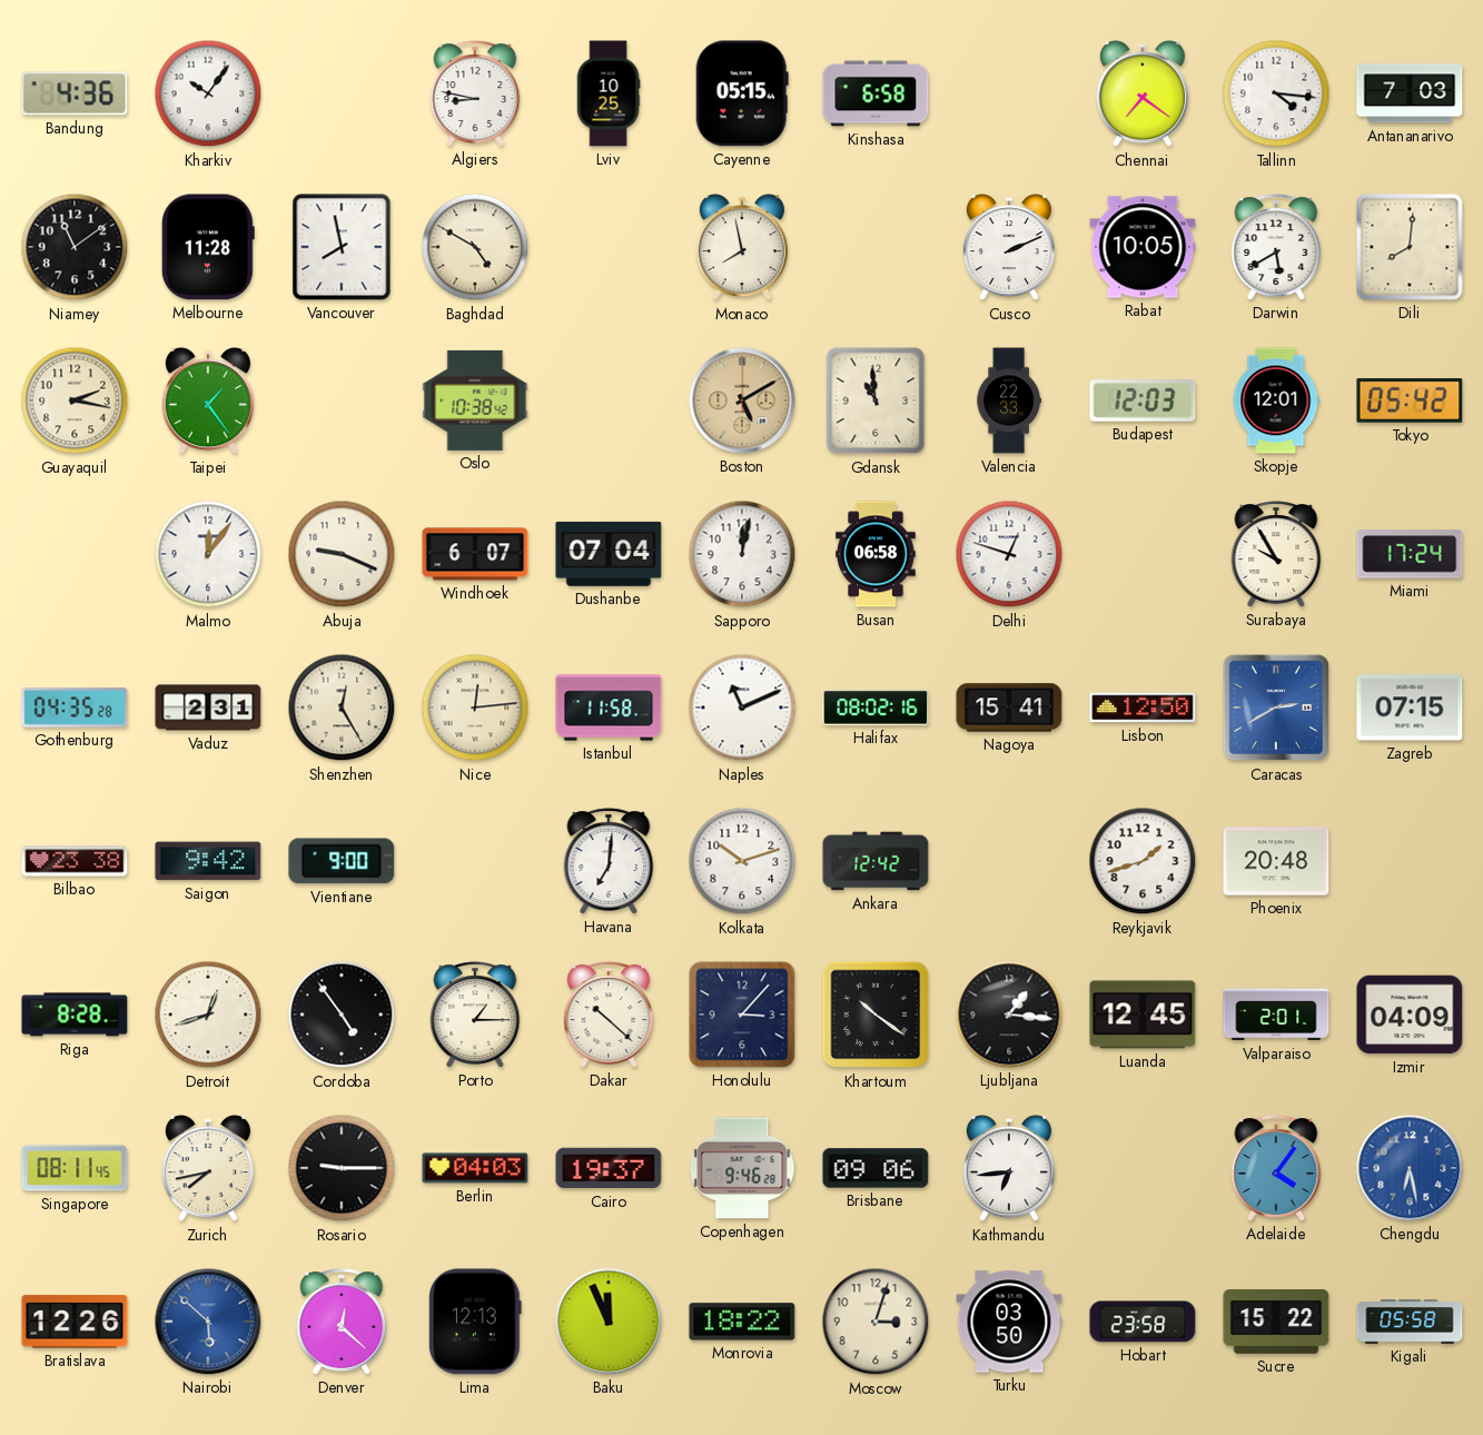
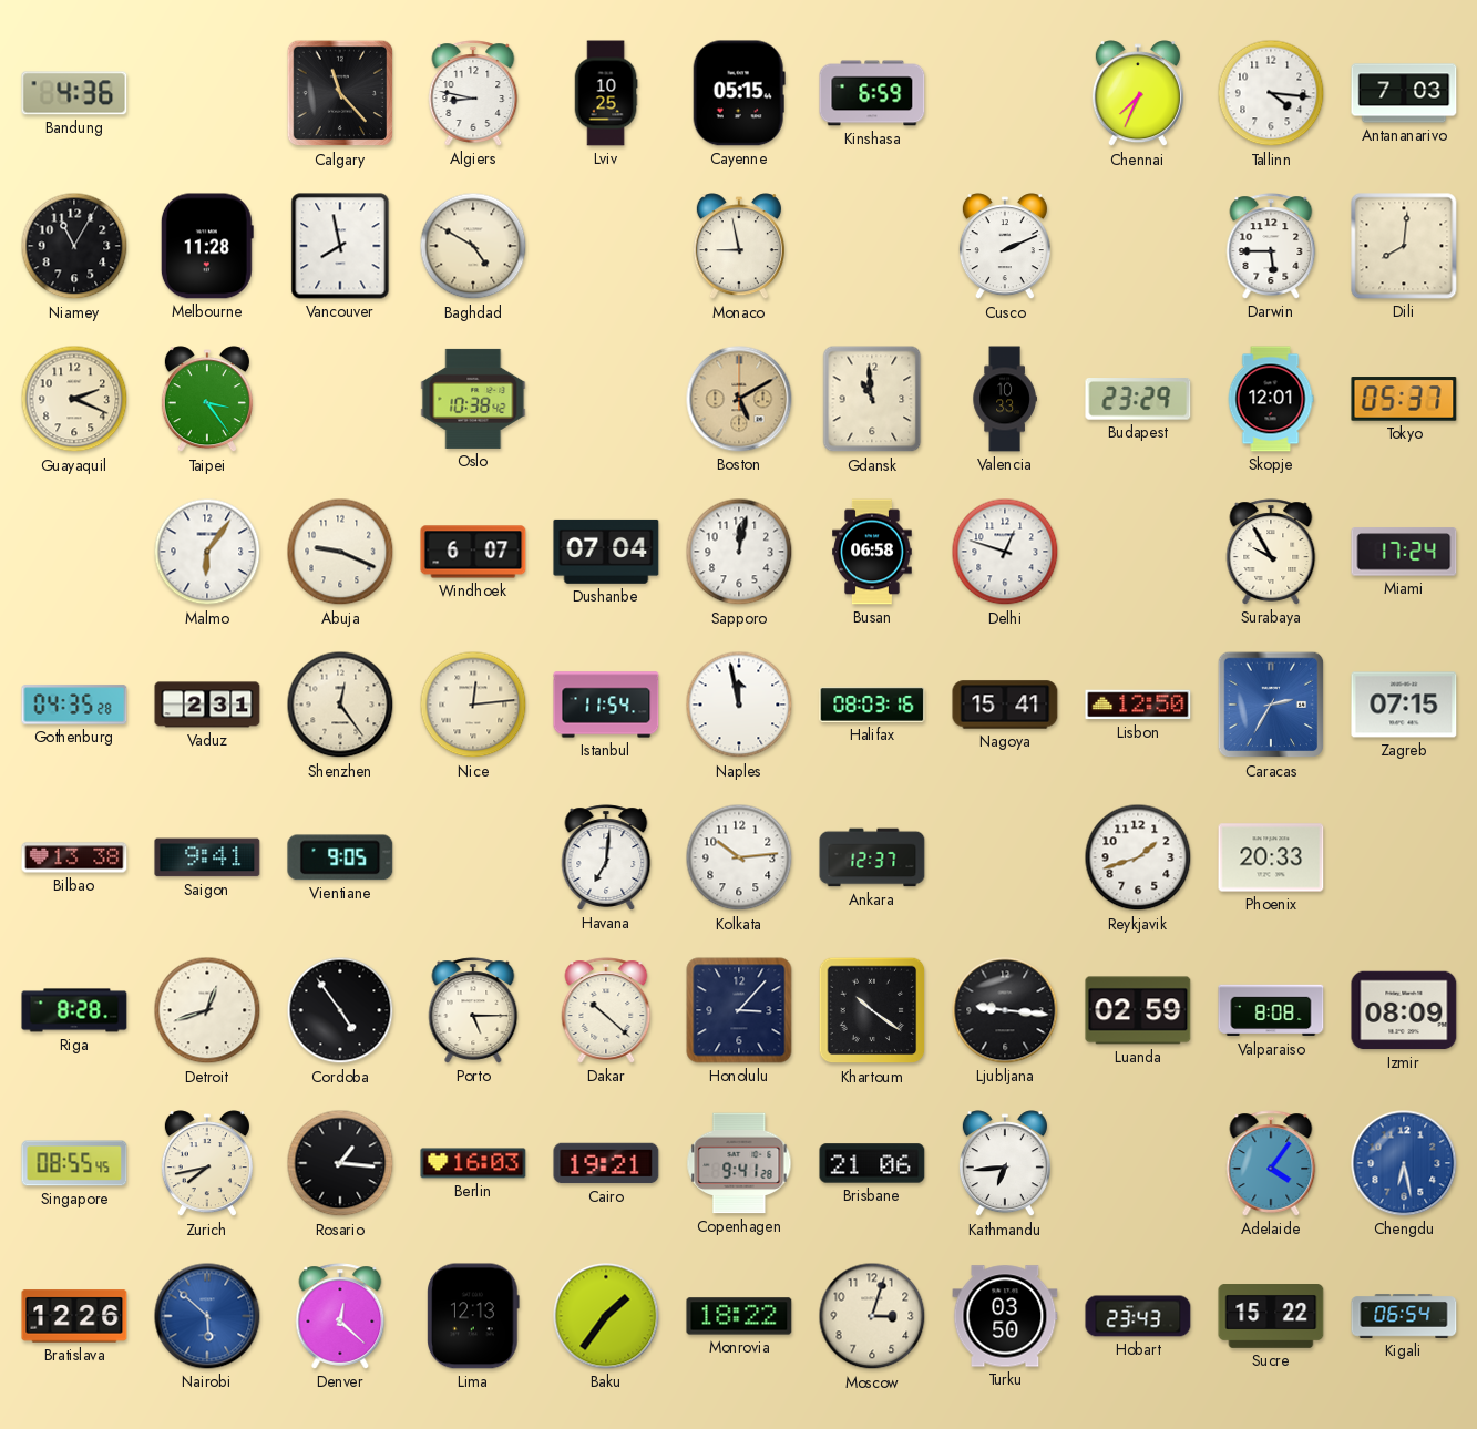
Kharkiv: 10:06 -> none
Calgary: none -> 11:23
Kinshasa: 6:58 -> 6:59
Chennai: 7:21 -> 7:34
Niamey: 11:09 -> 11:05
Monaco: 7:58 -> 8:58
Rabat: 10:05 -> none
Darwin: 5:40 -> 5:45
Guayaquil: 2:17 -> 2:19
Taipei: 1:24 -> 3:24
Valencia: 22:33 -> 10:33
Budapest: 12:03 -> 23:29
Tokyo: 05:42 -> 05:37
Malmo: 12:06 -> 6:06
Shenzhen: 12:25 -> 12:24
Istanbul: 11:58 -> 11:54
Naples: 11:11 -> 11:58
Halifax: 08:02 -> 08:03
Caracas: 2:40 -> 2:35
Bilbao: 23:38 -> 13:38
Saigon: 9:42 -> 9:41
Vientiane: 9:00 -> 9:05
Kolkata: 10:12 -> 10:14
Ankara: 12:42 -> 12:37
Phoenix: 20:48 -> 20:33
Porto: 1:15 -> 5:15
Ljubljana: 1:16 -> 9:16
Luanda: 12:45 -> 02:59
Valparaiso: 2:01 -> 8:08
Izmir: 04:09 -> 08:09
Singapore: 08:11 -> 08:55
Rosario: 9:15 -> 1:16
Berlin: 04:03 -> 16:03
Cairo: 19:37 -> 19:21
Copenhagen: 9:46 -> 9:41
Brisbane: 09:06 -> 21:06
Baku: 11:56 -> 1:36
Hobart: 23:58 -> 23:43
Kigali: 05:58 -> 06:54
